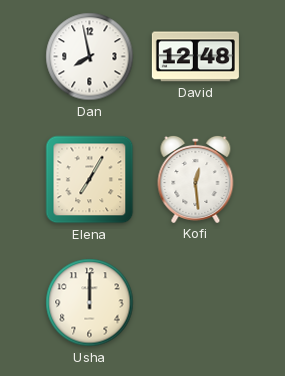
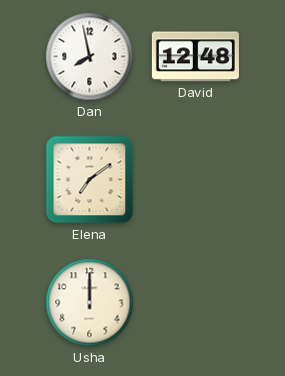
Elena: 7:05 -> 7:09
Kofi: 12:29 -> none
